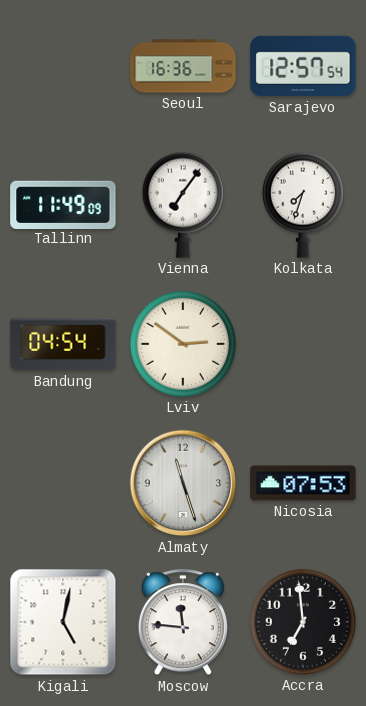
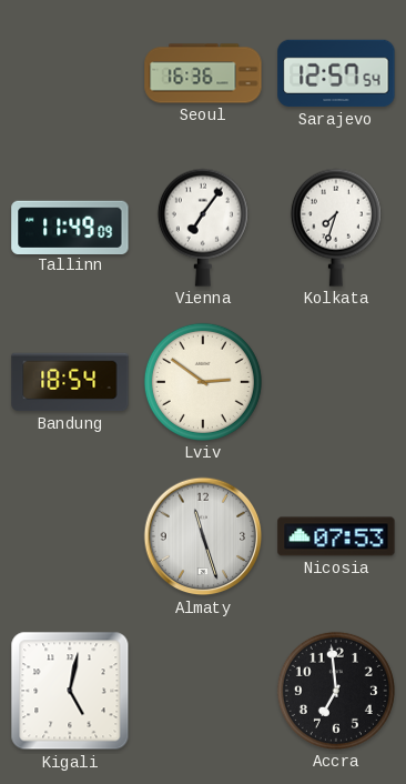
Bandung: 04:54 -> 18:54
Moscow: 11:46 -> none
